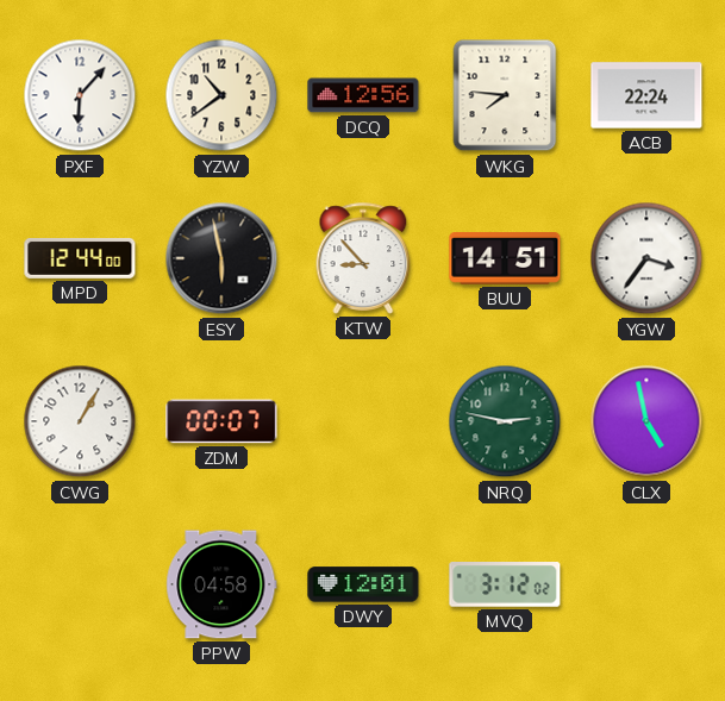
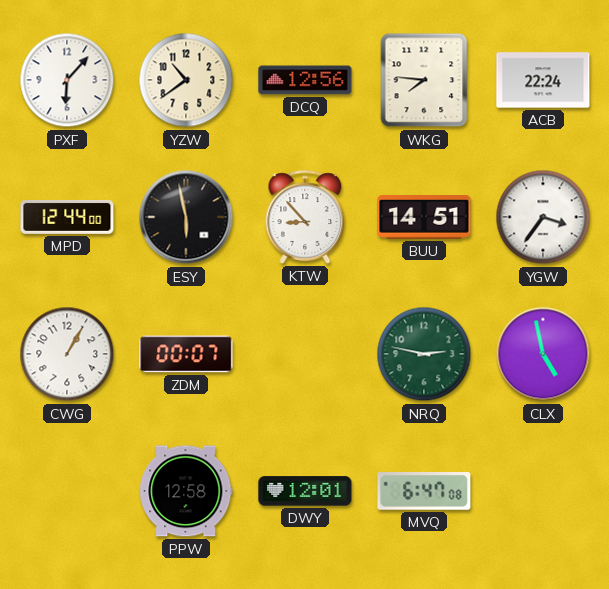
PPW: 04:58 -> 12:58
MVQ: 3:12 -> 6:47
